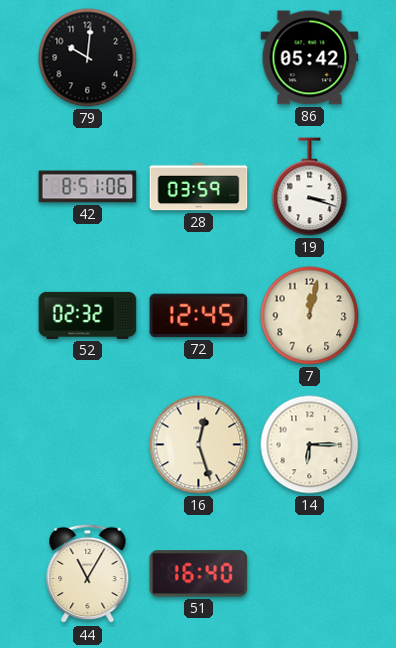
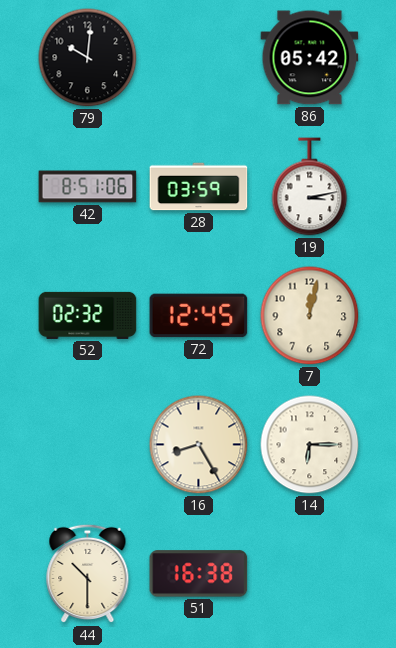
19: 3:18 -> 3:13
16: 12:27 -> 8:25
44: 11:05 -> 10:30
51: 16:40 -> 16:38
